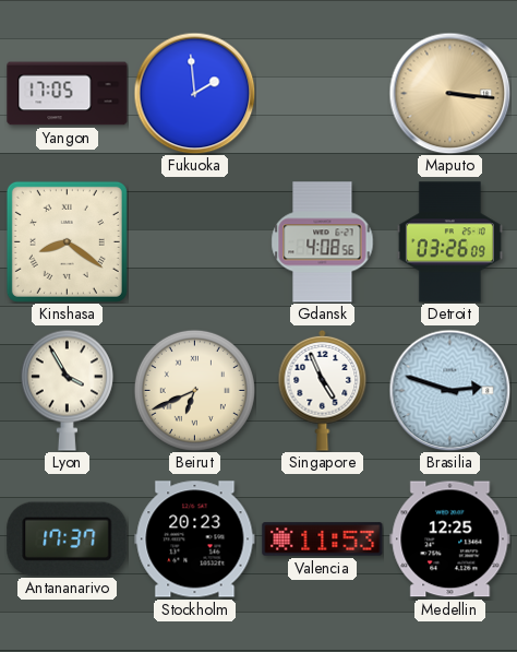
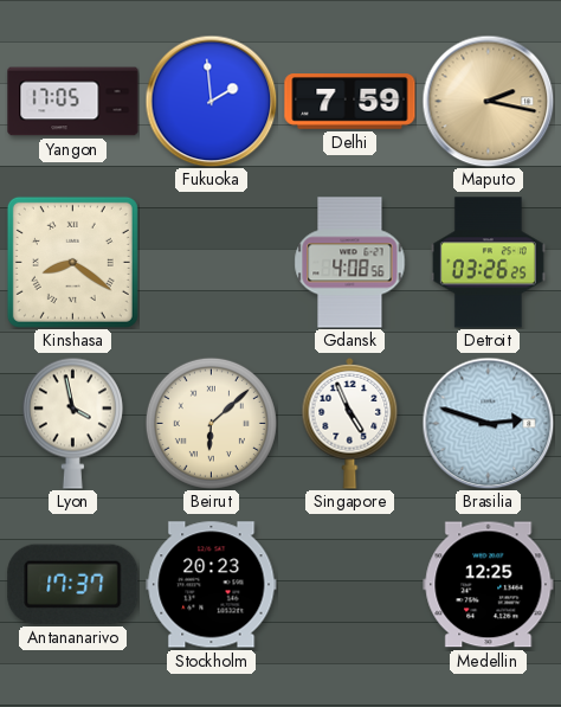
Delhi: none -> 7:59
Maputo: 3:16 -> 2:17
Detroit: 03:26:09 -> 03:26:25
Lyon: 3:55 -> 3:58
Beirut: 6:41 -> 6:08
Valencia: 11:53 -> none
